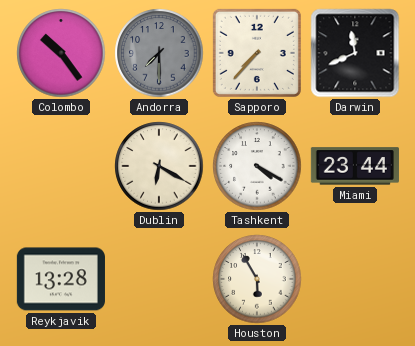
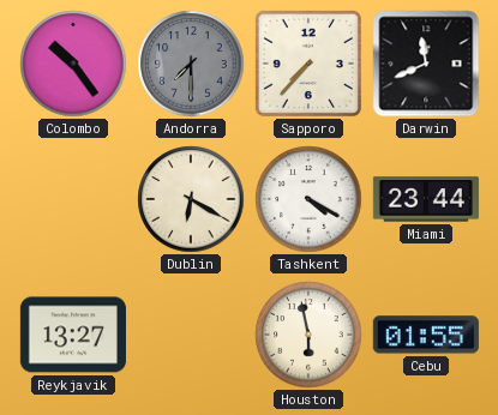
Reykjavik: 13:28 -> 13:27
Houston: 5:55 -> 5:58
Cebu: none -> 01:55
